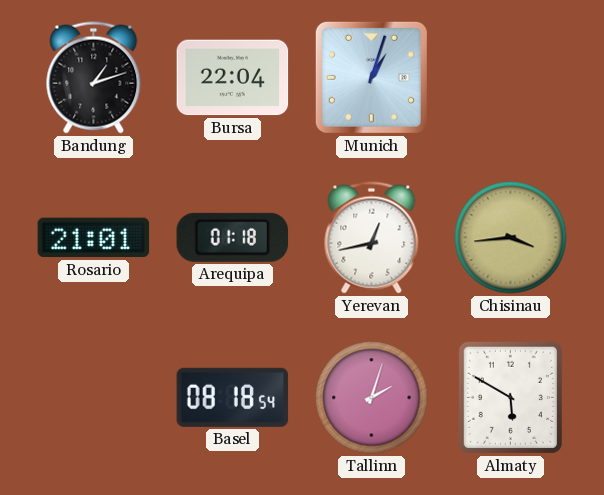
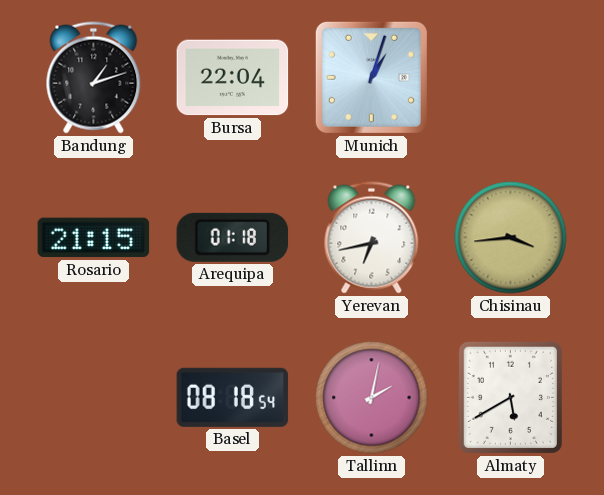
Rosario: 21:01 -> 21:15
Yerevan: 12:43 -> 6:43
Tallinn: 2:03 -> 2:02
Almaty: 5:50 -> 5:40
